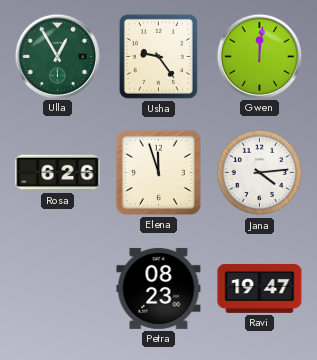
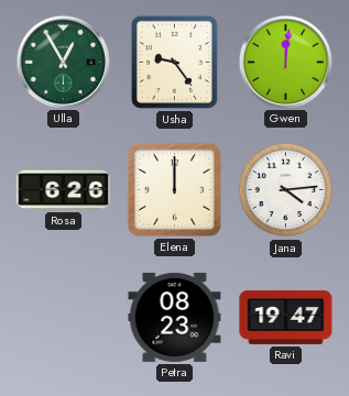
Elena: 11:57 -> 12:00
